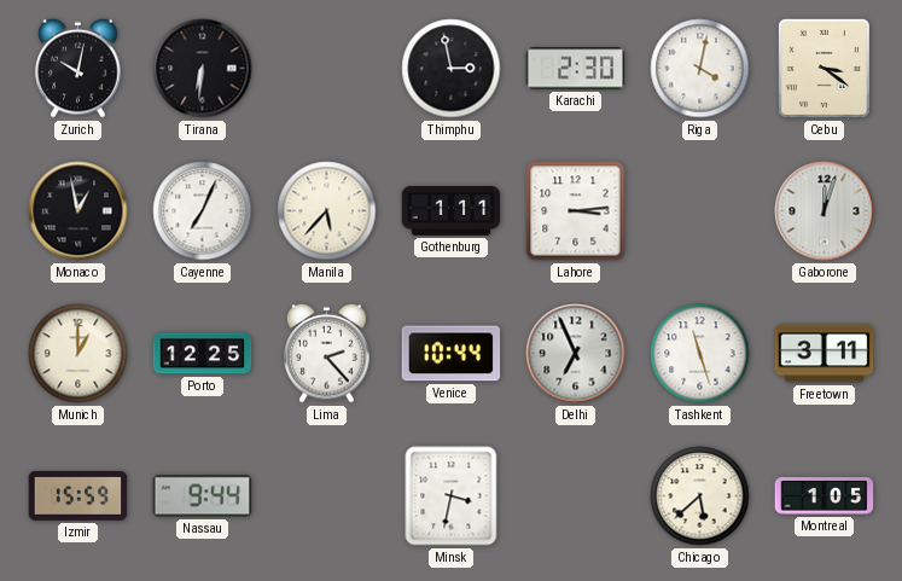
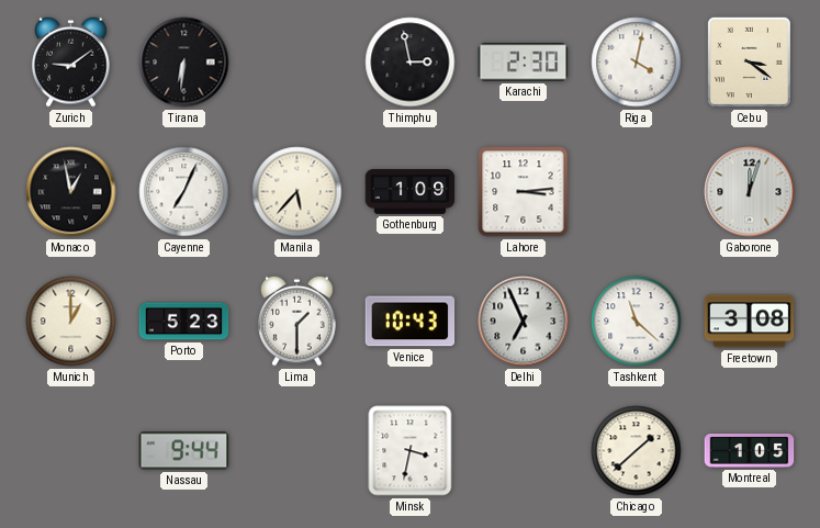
Zurich: 10:02 -> 9:09
Gothenburg: 1:11 -> 1:09
Porto: 12:25 -> 5:23
Lima: 2:23 -> 1:30
Venice: 10:44 -> 10:43
Tashkent: 11:27 -> 11:22
Freetown: 3:11 -> 3:08
Izmir: 15:59 -> none
Chicago: 5:38 -> 1:38
